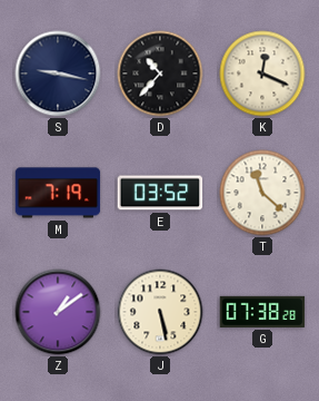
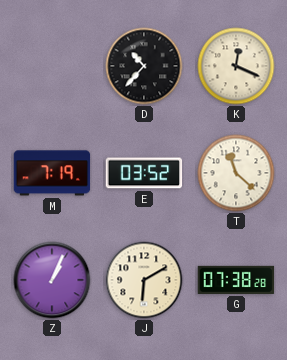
S: 9:17 -> none
Z: 1:09 -> 1:04
J: 5:28 -> 6:10
